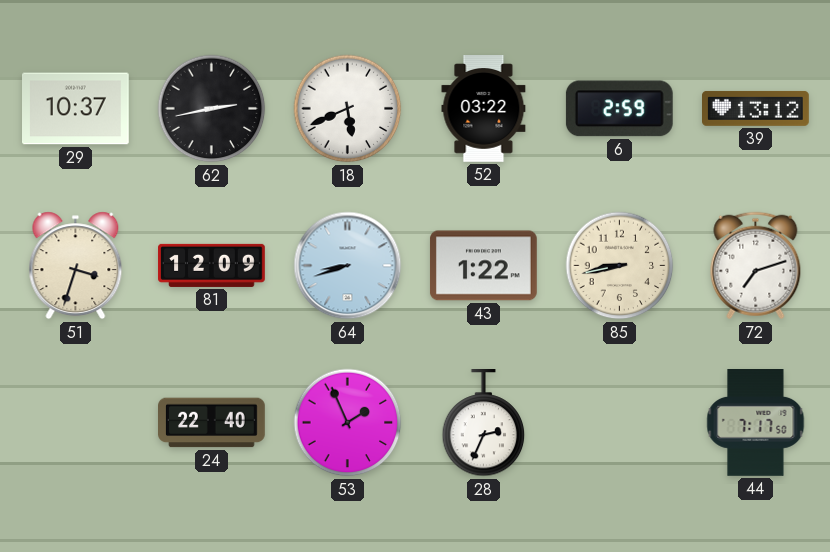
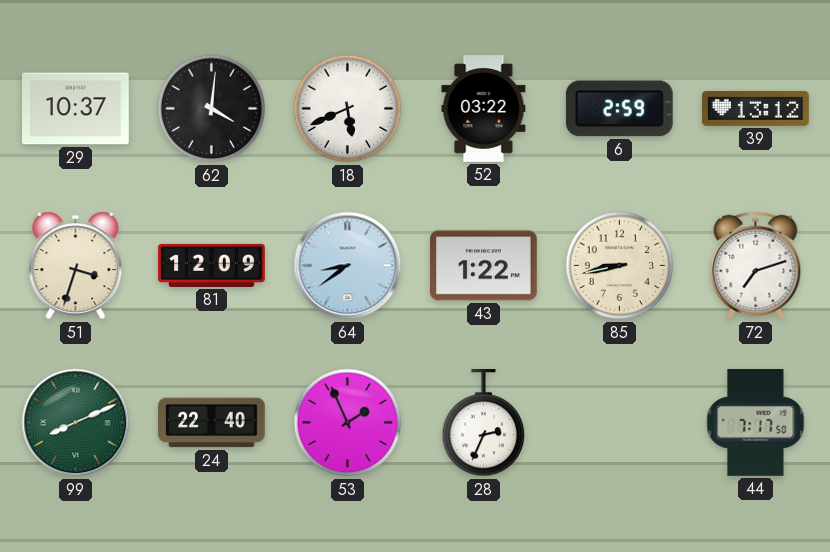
62: 2:43 -> 4:01
64: 8:42 -> 8:39
99: none -> 8:11
